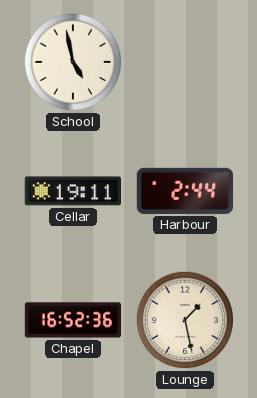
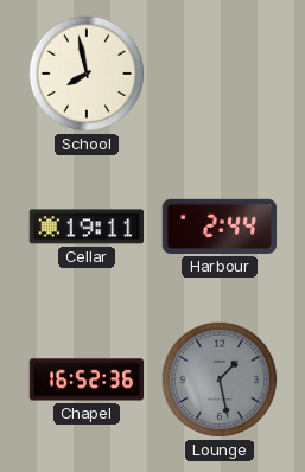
School: 4:58 -> 7:58
Lounge dial: cream -> grey
